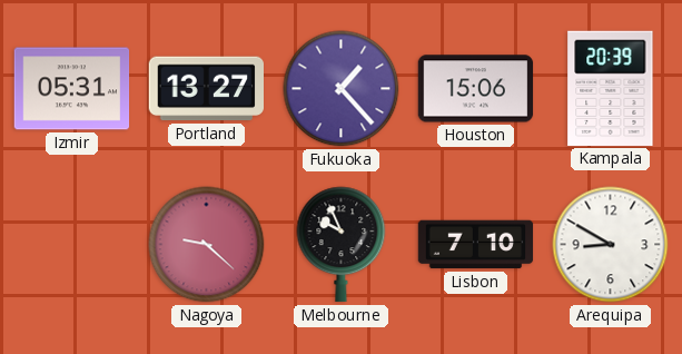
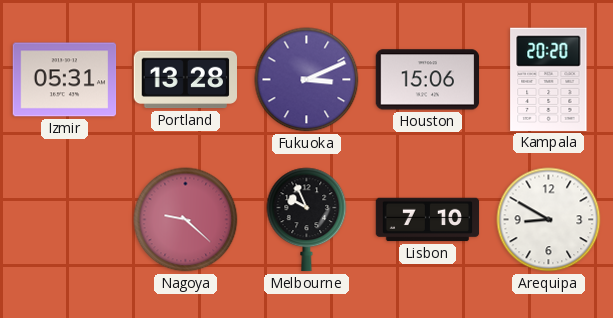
Portland: 13:27 -> 13:28
Fukuoka: 1:23 -> 3:11
Kampala: 20:39 -> 20:20
